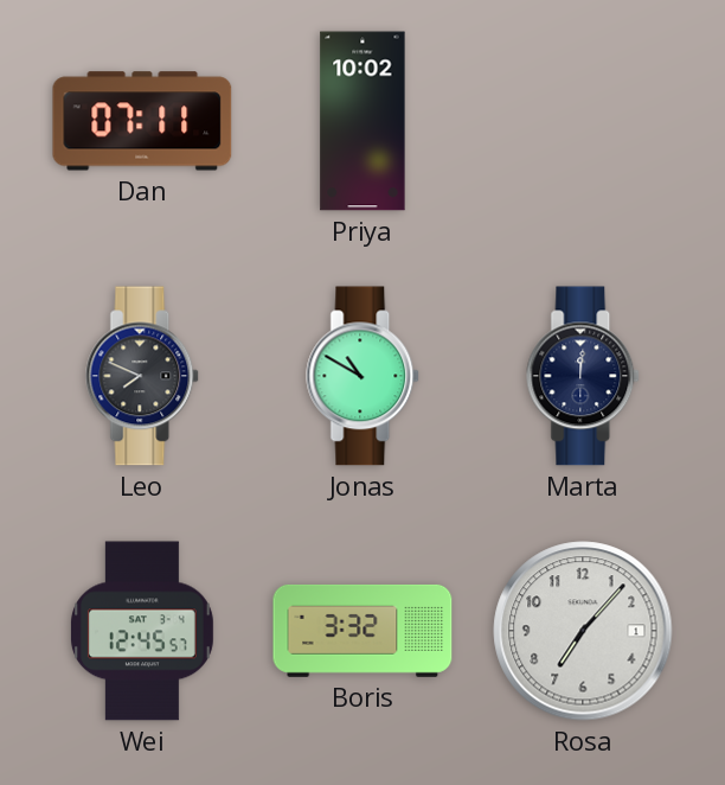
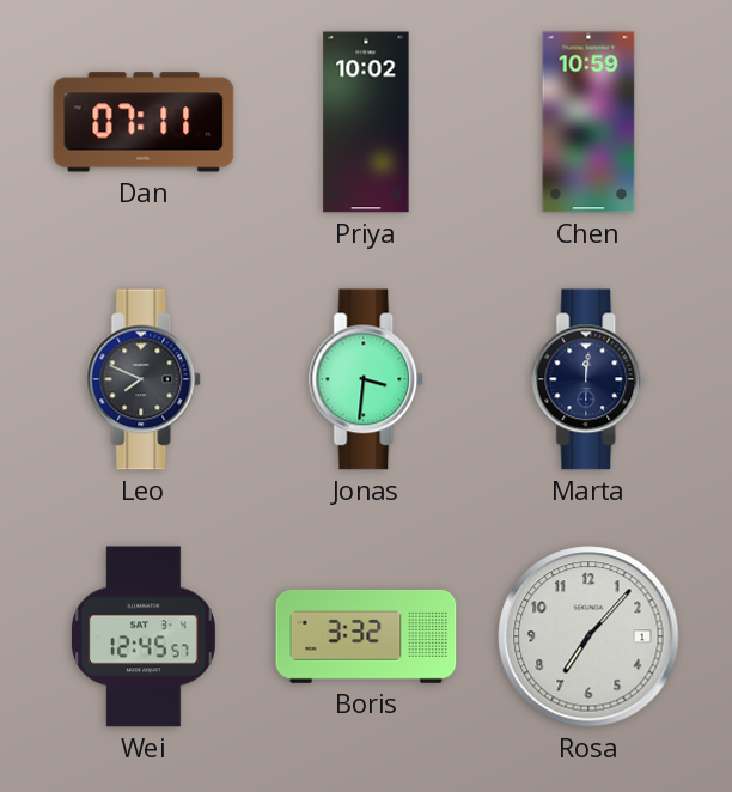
Chen: none -> 10:59
Jonas: 10:50 -> 3:31
